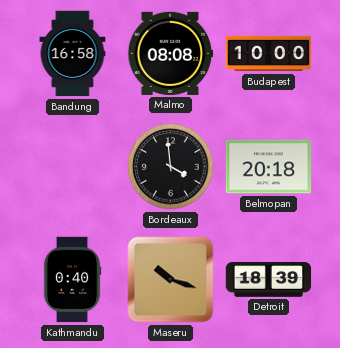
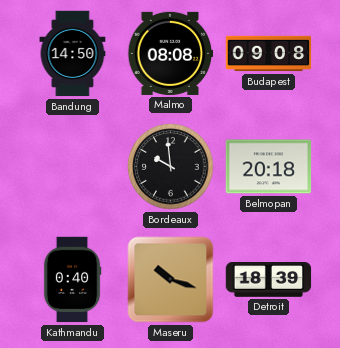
Bandung: 16:58 -> 14:50
Budapest: 10:00 -> 09:08
Bordeaux: 3:59 -> 9:59
